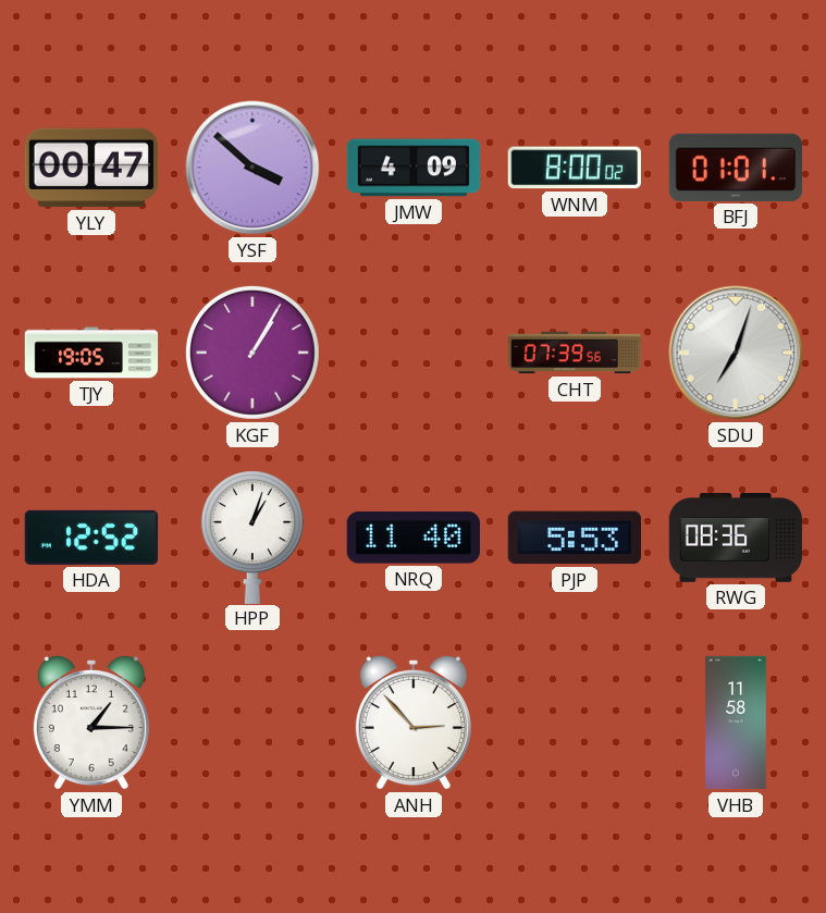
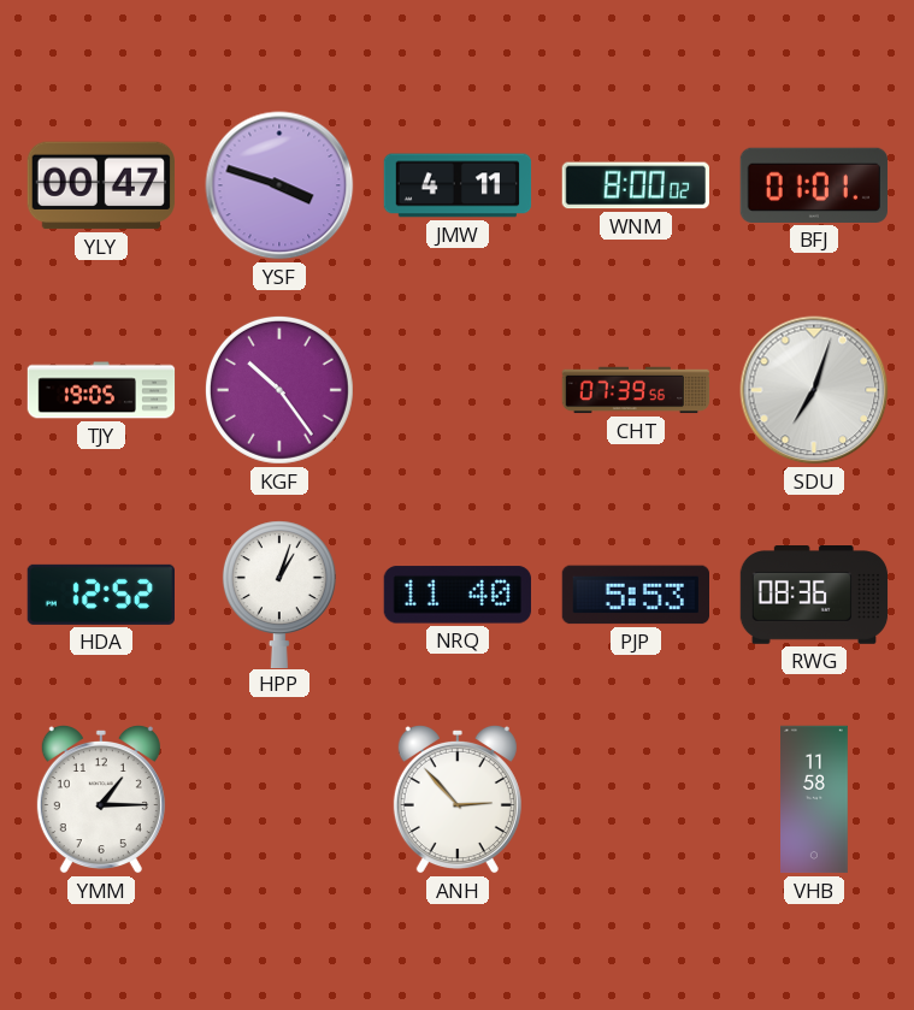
YSF: 3:52 -> 3:48
JMW: 4:09 -> 4:11
KGF: 1:05 -> 10:24
